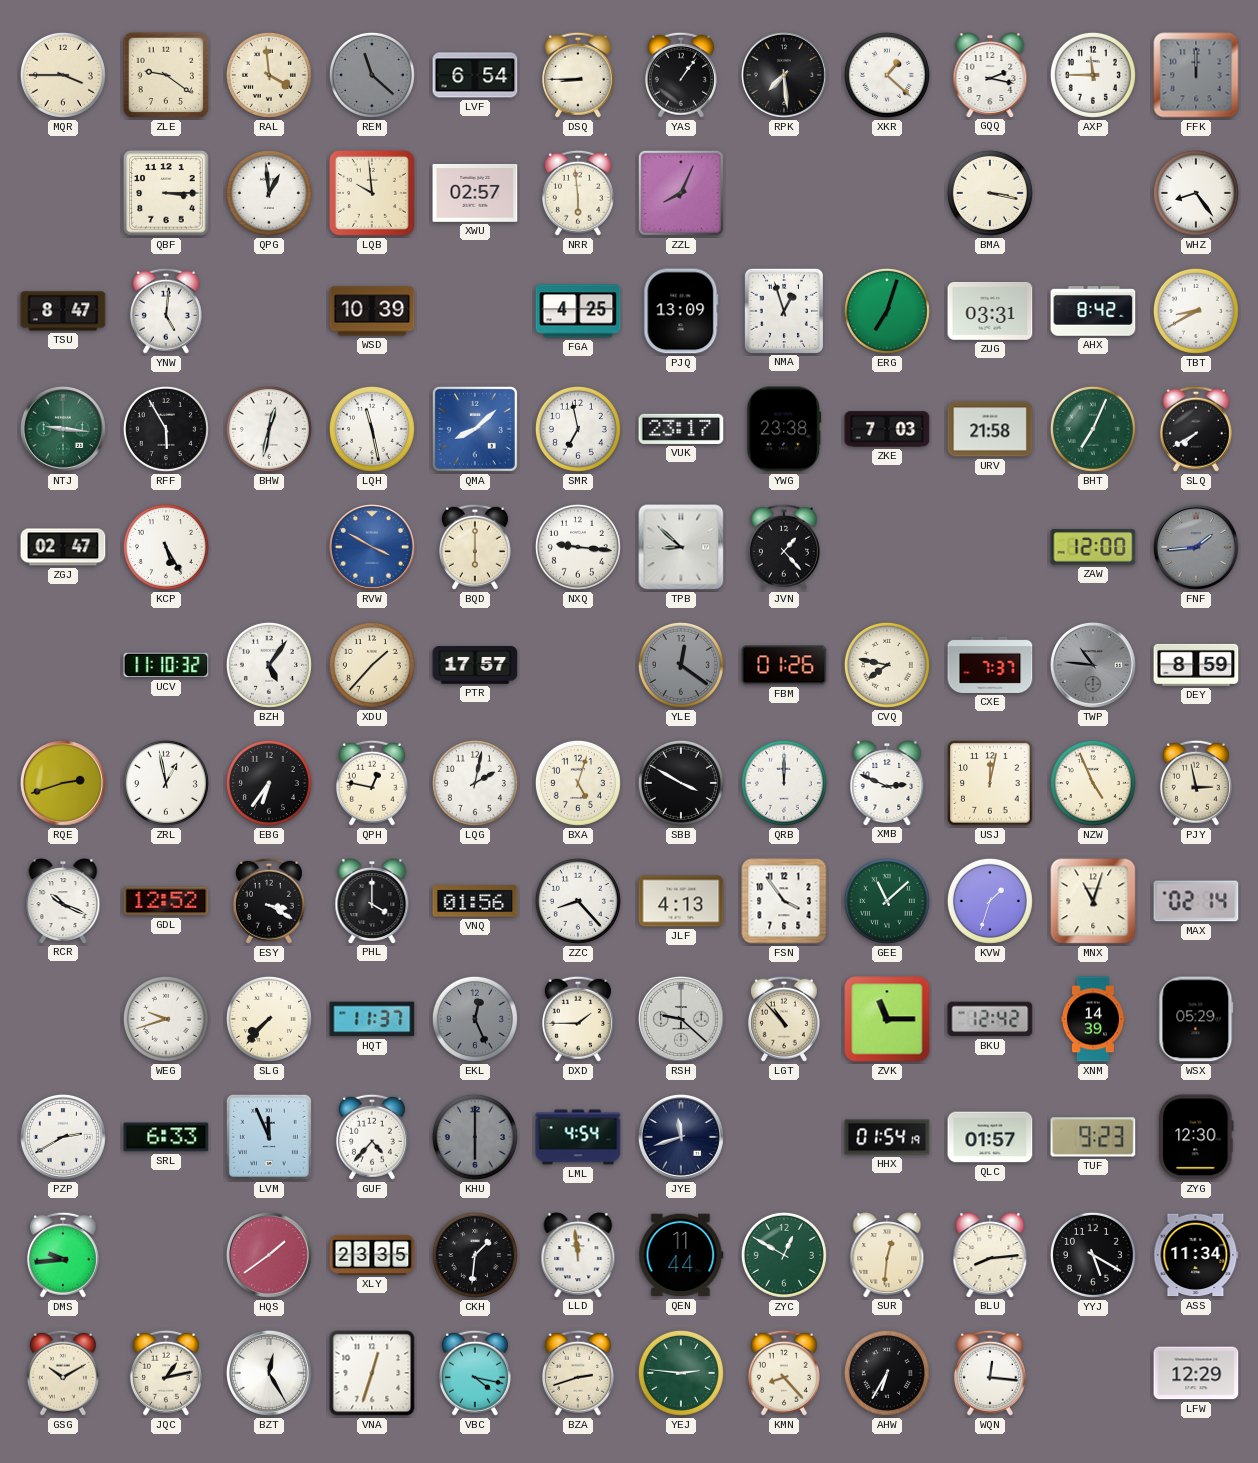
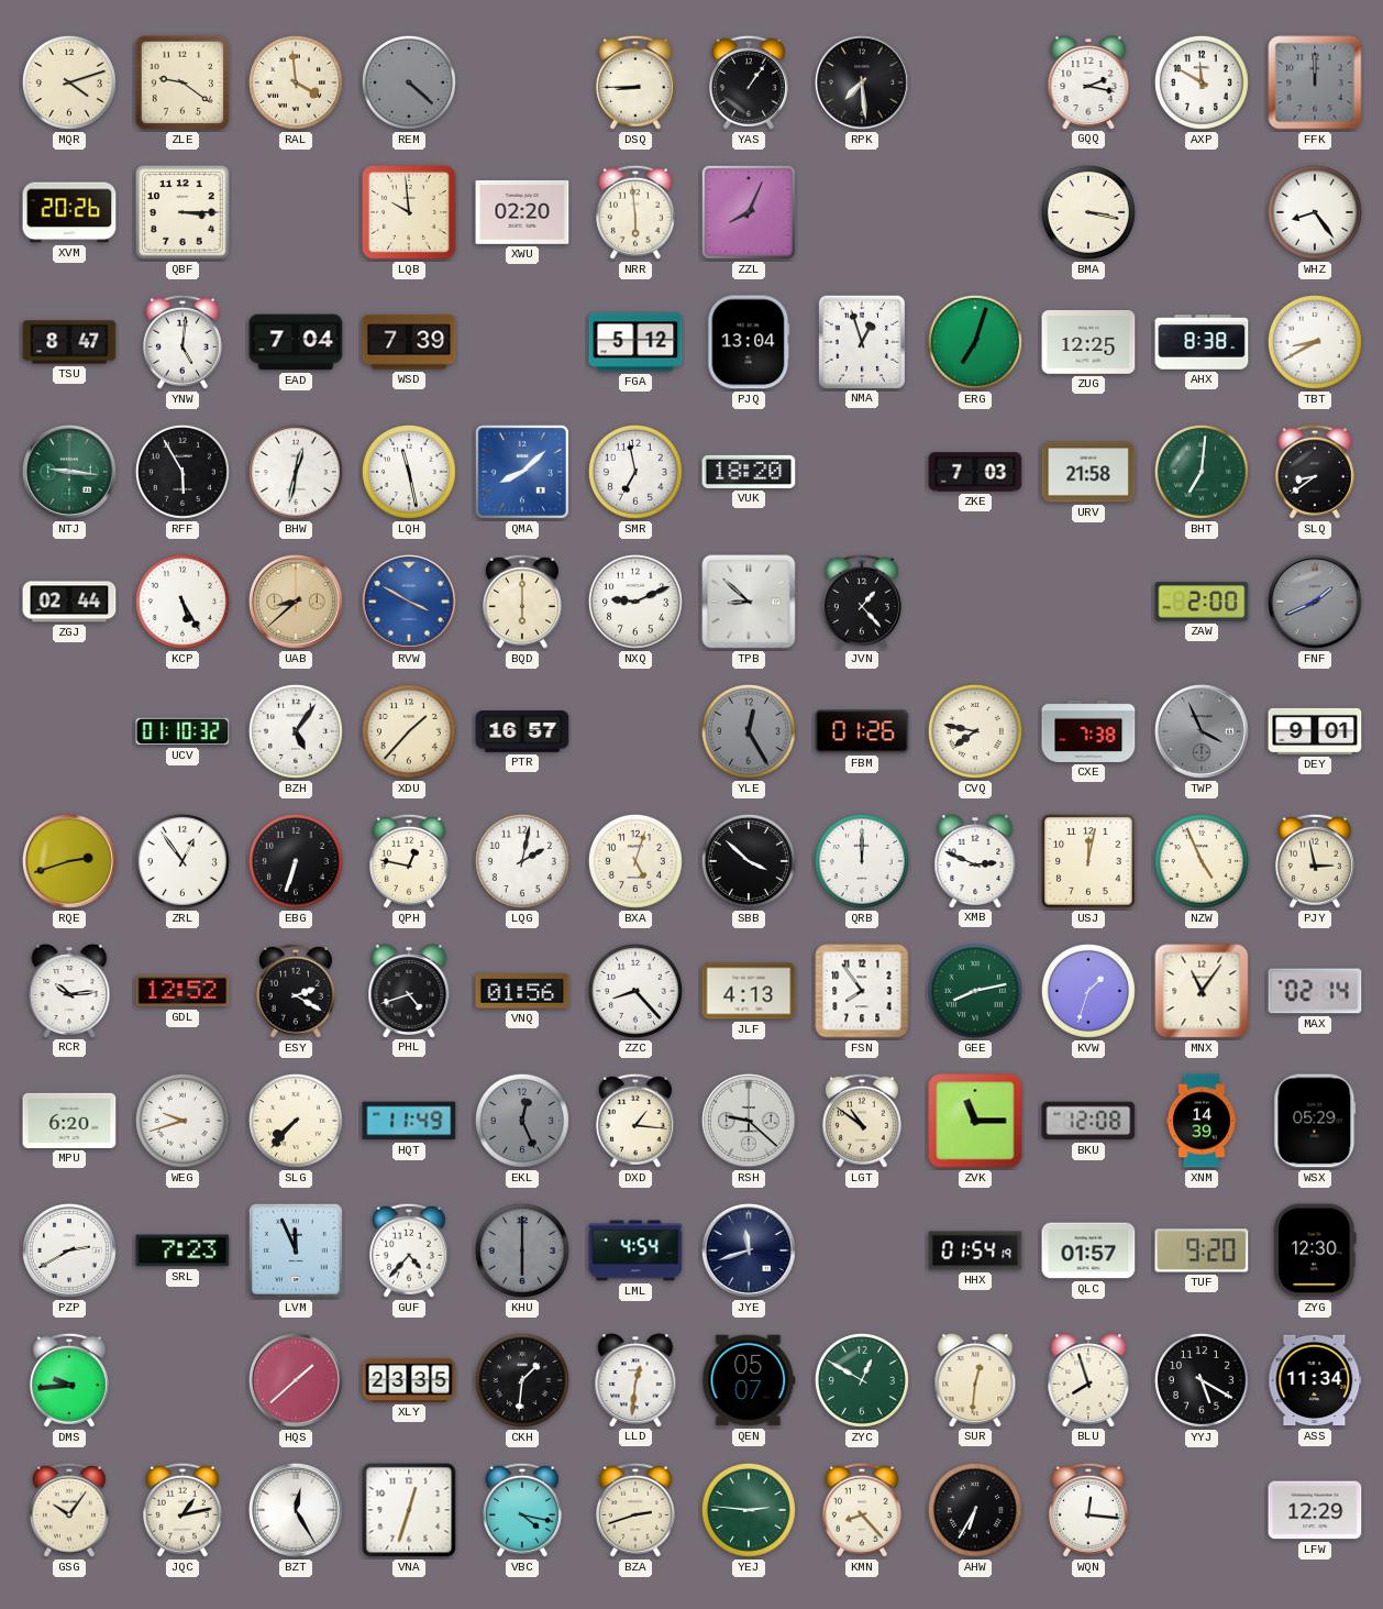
MQR: 3:45 -> 4:12
REM: 11:22 -> 4:22
LVF: 6:54 -> none
XKR: 1:22 -> none
AXP: 11:45 -> 11:50
XVM: none -> 20:26
QPG: 12:59 -> none
XWU: 02:57 -> 02:20
EAD: none -> 7:04
WSD: 10:39 -> 7:39
FGA: 4:25 -> 5:12
PJQ: 13:09 -> 13:04
ZUG: 03:31 -> 12:25
AHX: 8:42 -> 8:38
VUK: 23:17 -> 18:20
YWG: 23:38 -> none
BHT: 7:04 -> 7:01
SLQ: 7:40 -> 8:39
ZGJ: 02:47 -> 02:44
UAB: none -> 8:38
NXQ: 9:16 -> 9:11
ZAW: 12:00 -> 2:00
FNF: 1:44 -> 1:41
UCV: 11:10 -> 01:10
PTR: 17:57 -> 16:57
YLE: 12:21 -> 12:25
CXE: 7:37 -> 7:38
TWP: 10:46 -> 3:56
DEY: 8:59 -> 9:01
ZRL: 12:58 -> 12:54
EBG: 6:36 -> 6:33
SBB: 3:50 -> 3:52
RCR: 10:19 -> 10:14
ESY: 3:20 -> 2:20
PHL: 4:00 -> 4:42
FSN: 3:54 -> 7:54
GEE: 11:08 -> 8:13
MNX: 11:03 -> 11:06
MPU: none -> 6:20
HQT: 11:37 -> 11:49
DXD: 1:45 -> 1:16
LGT: 10:53 -> 10:51
BKU: 12:42 -> 12:08
SRL: 6:33 -> 7:23
TUF: 9:23 -> 9:20
HQS: 1:39 -> 1:38
LLD: 11:59 -> 12:31
QEN: 11:44 -> 05:07
BLU: 8:14 -> 7:57
GSG: 10:10 -> 10:06
